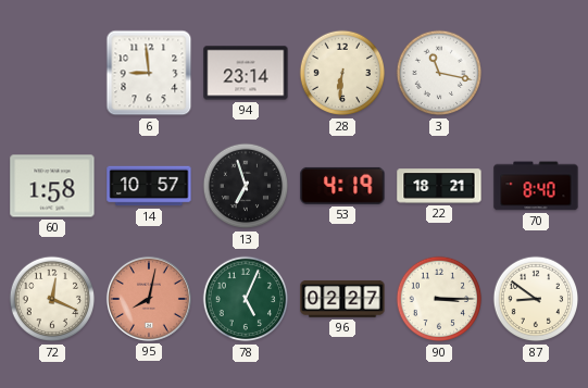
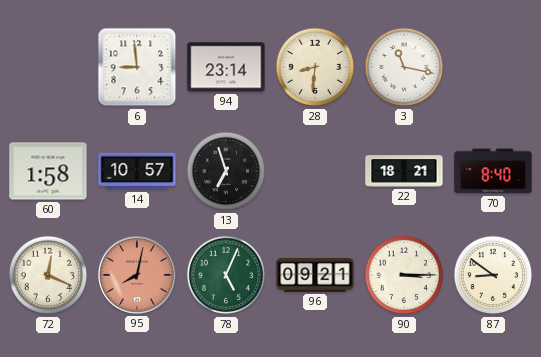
28: 6:31 -> 8:31
53: 4:19 -> none
96: 02:27 -> 09:21
